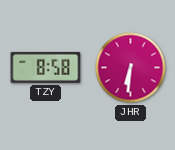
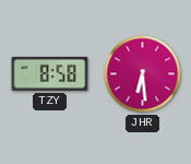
JHR: 6:31 -> 6:29
